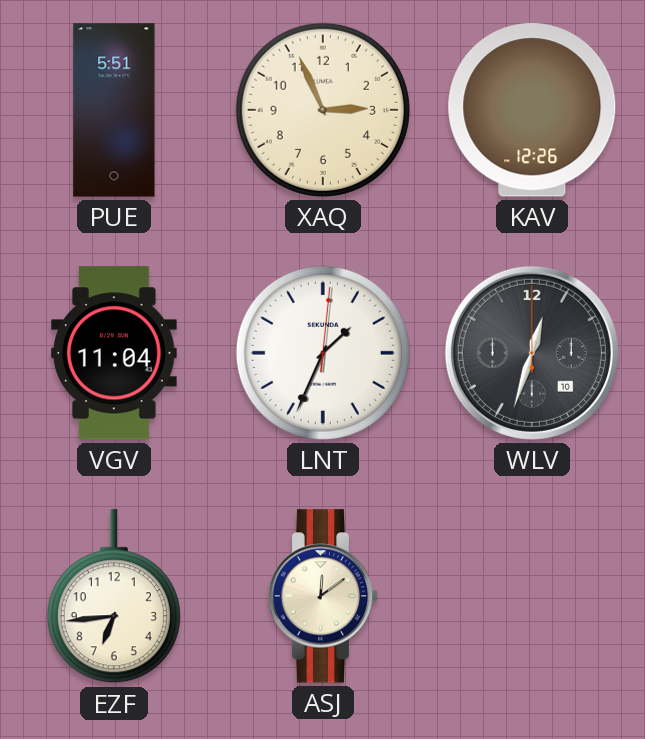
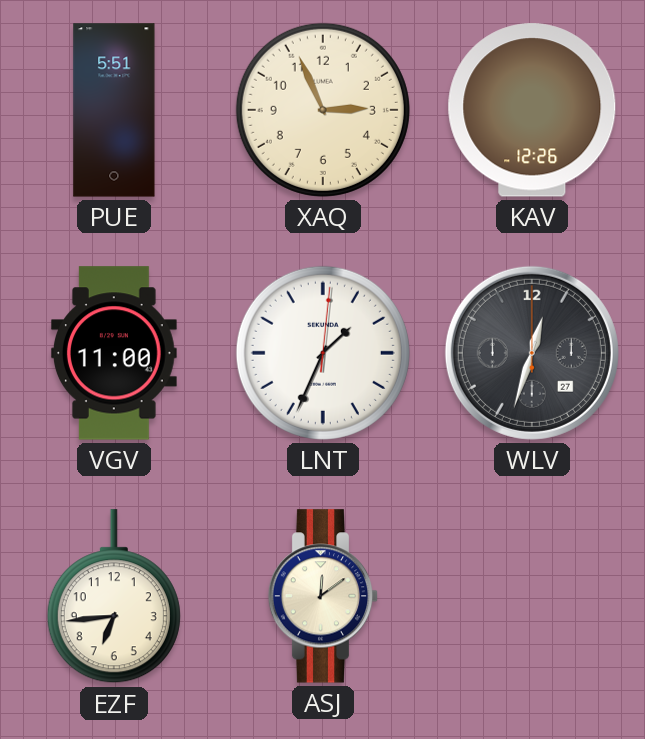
VGV: 11:04 -> 11:00
WLV date: 10 -> 27
